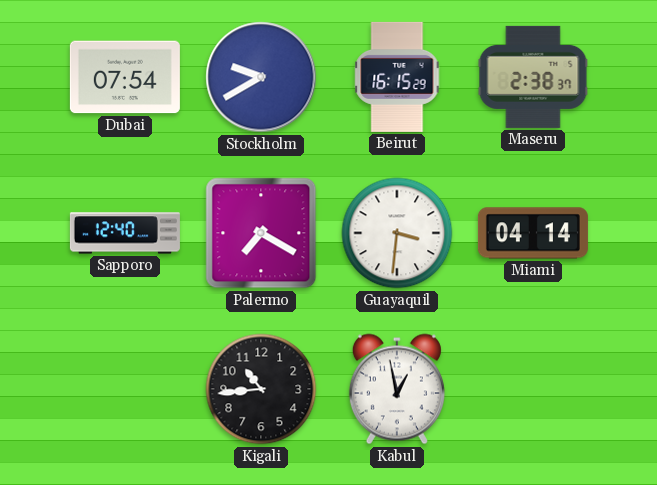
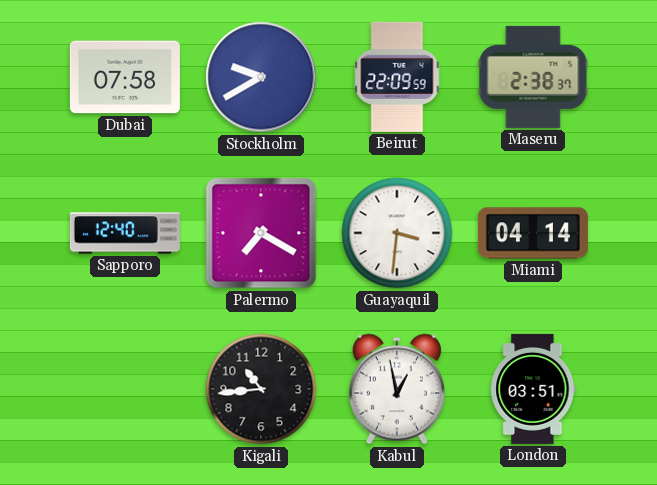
Dubai: 07:54 -> 07:58
Beirut: 16:15 -> 22:09
London: none -> 03:51
